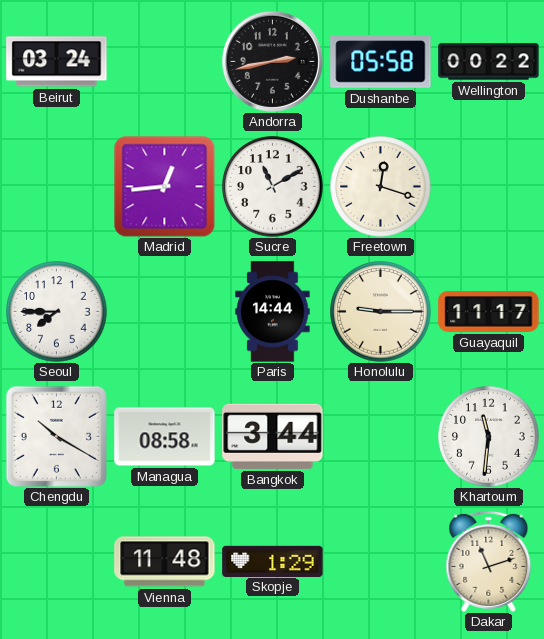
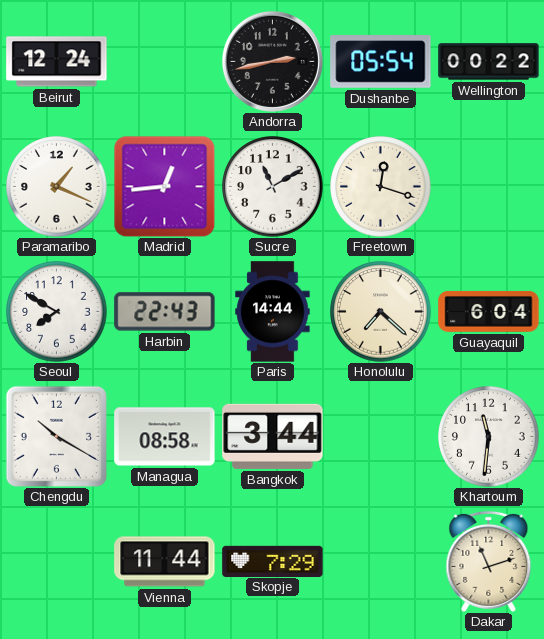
Beirut: 03:24 -> 12:24
Dushanbe: 05:58 -> 05:54
Paramaribo: none -> 1:19
Seoul: 7:45 -> 7:50
Harbin: none -> 22:43
Honolulu: 9:15 -> 7:22
Guayaquil: 11:17 -> 6:04
Vienna: 11:48 -> 11:44
Skopje: 1:29 -> 7:29
